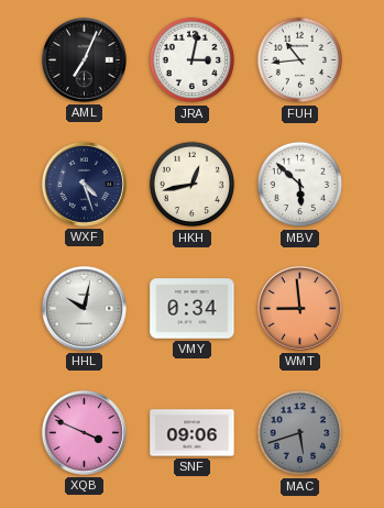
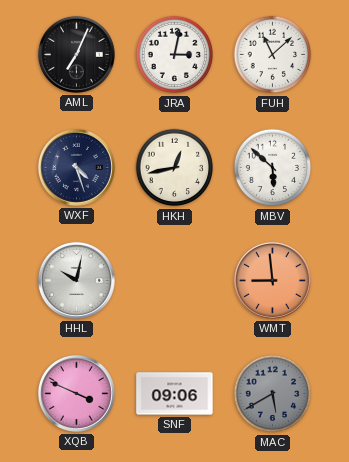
FUH: 10:44 -> 11:08
VMY: 0:34 -> none
MAC: 5:42 -> 5:40
